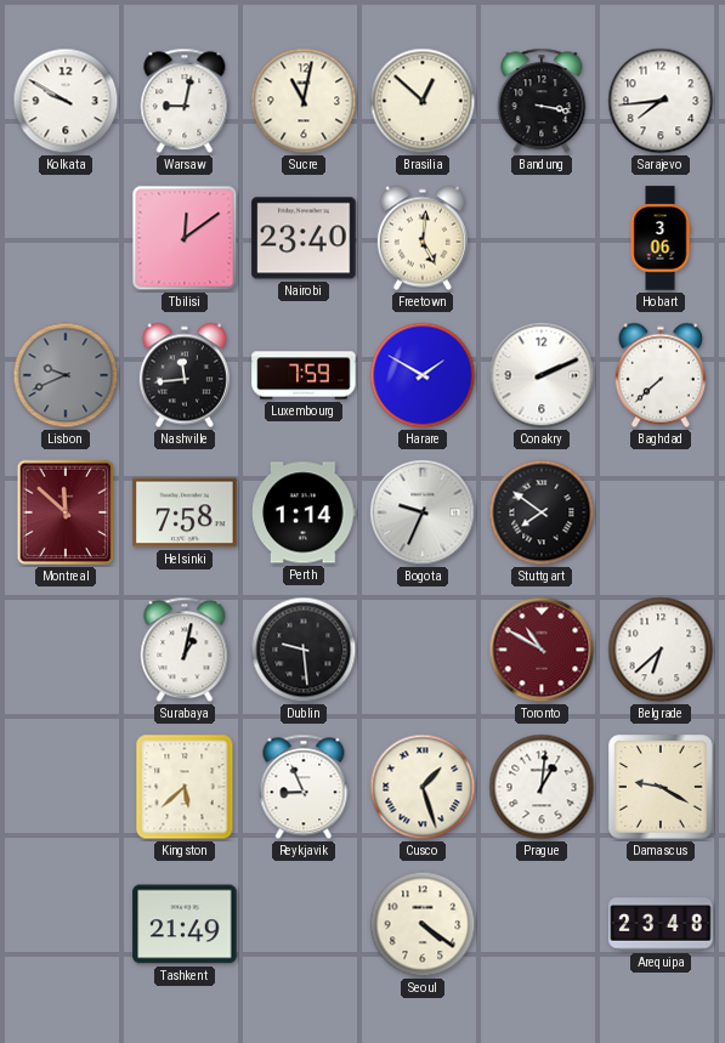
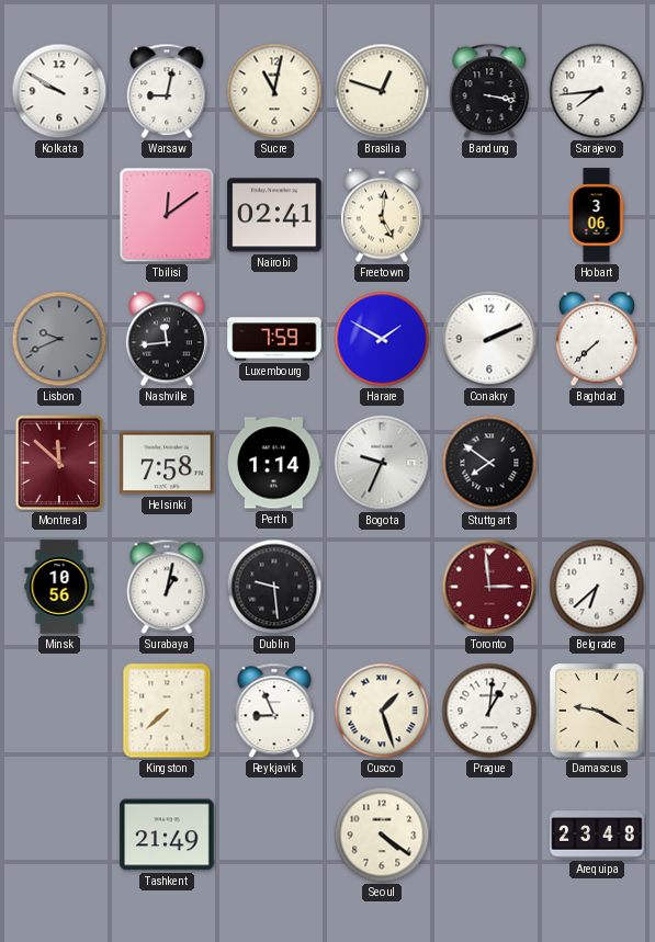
Brasilia: 12:52 -> 12:48
Nairobi: 23:40 -> 02:41
Minsk: none -> 10:56
Toronto: 10:50 -> 2:59
Kingston: 5:38 -> 7:38
